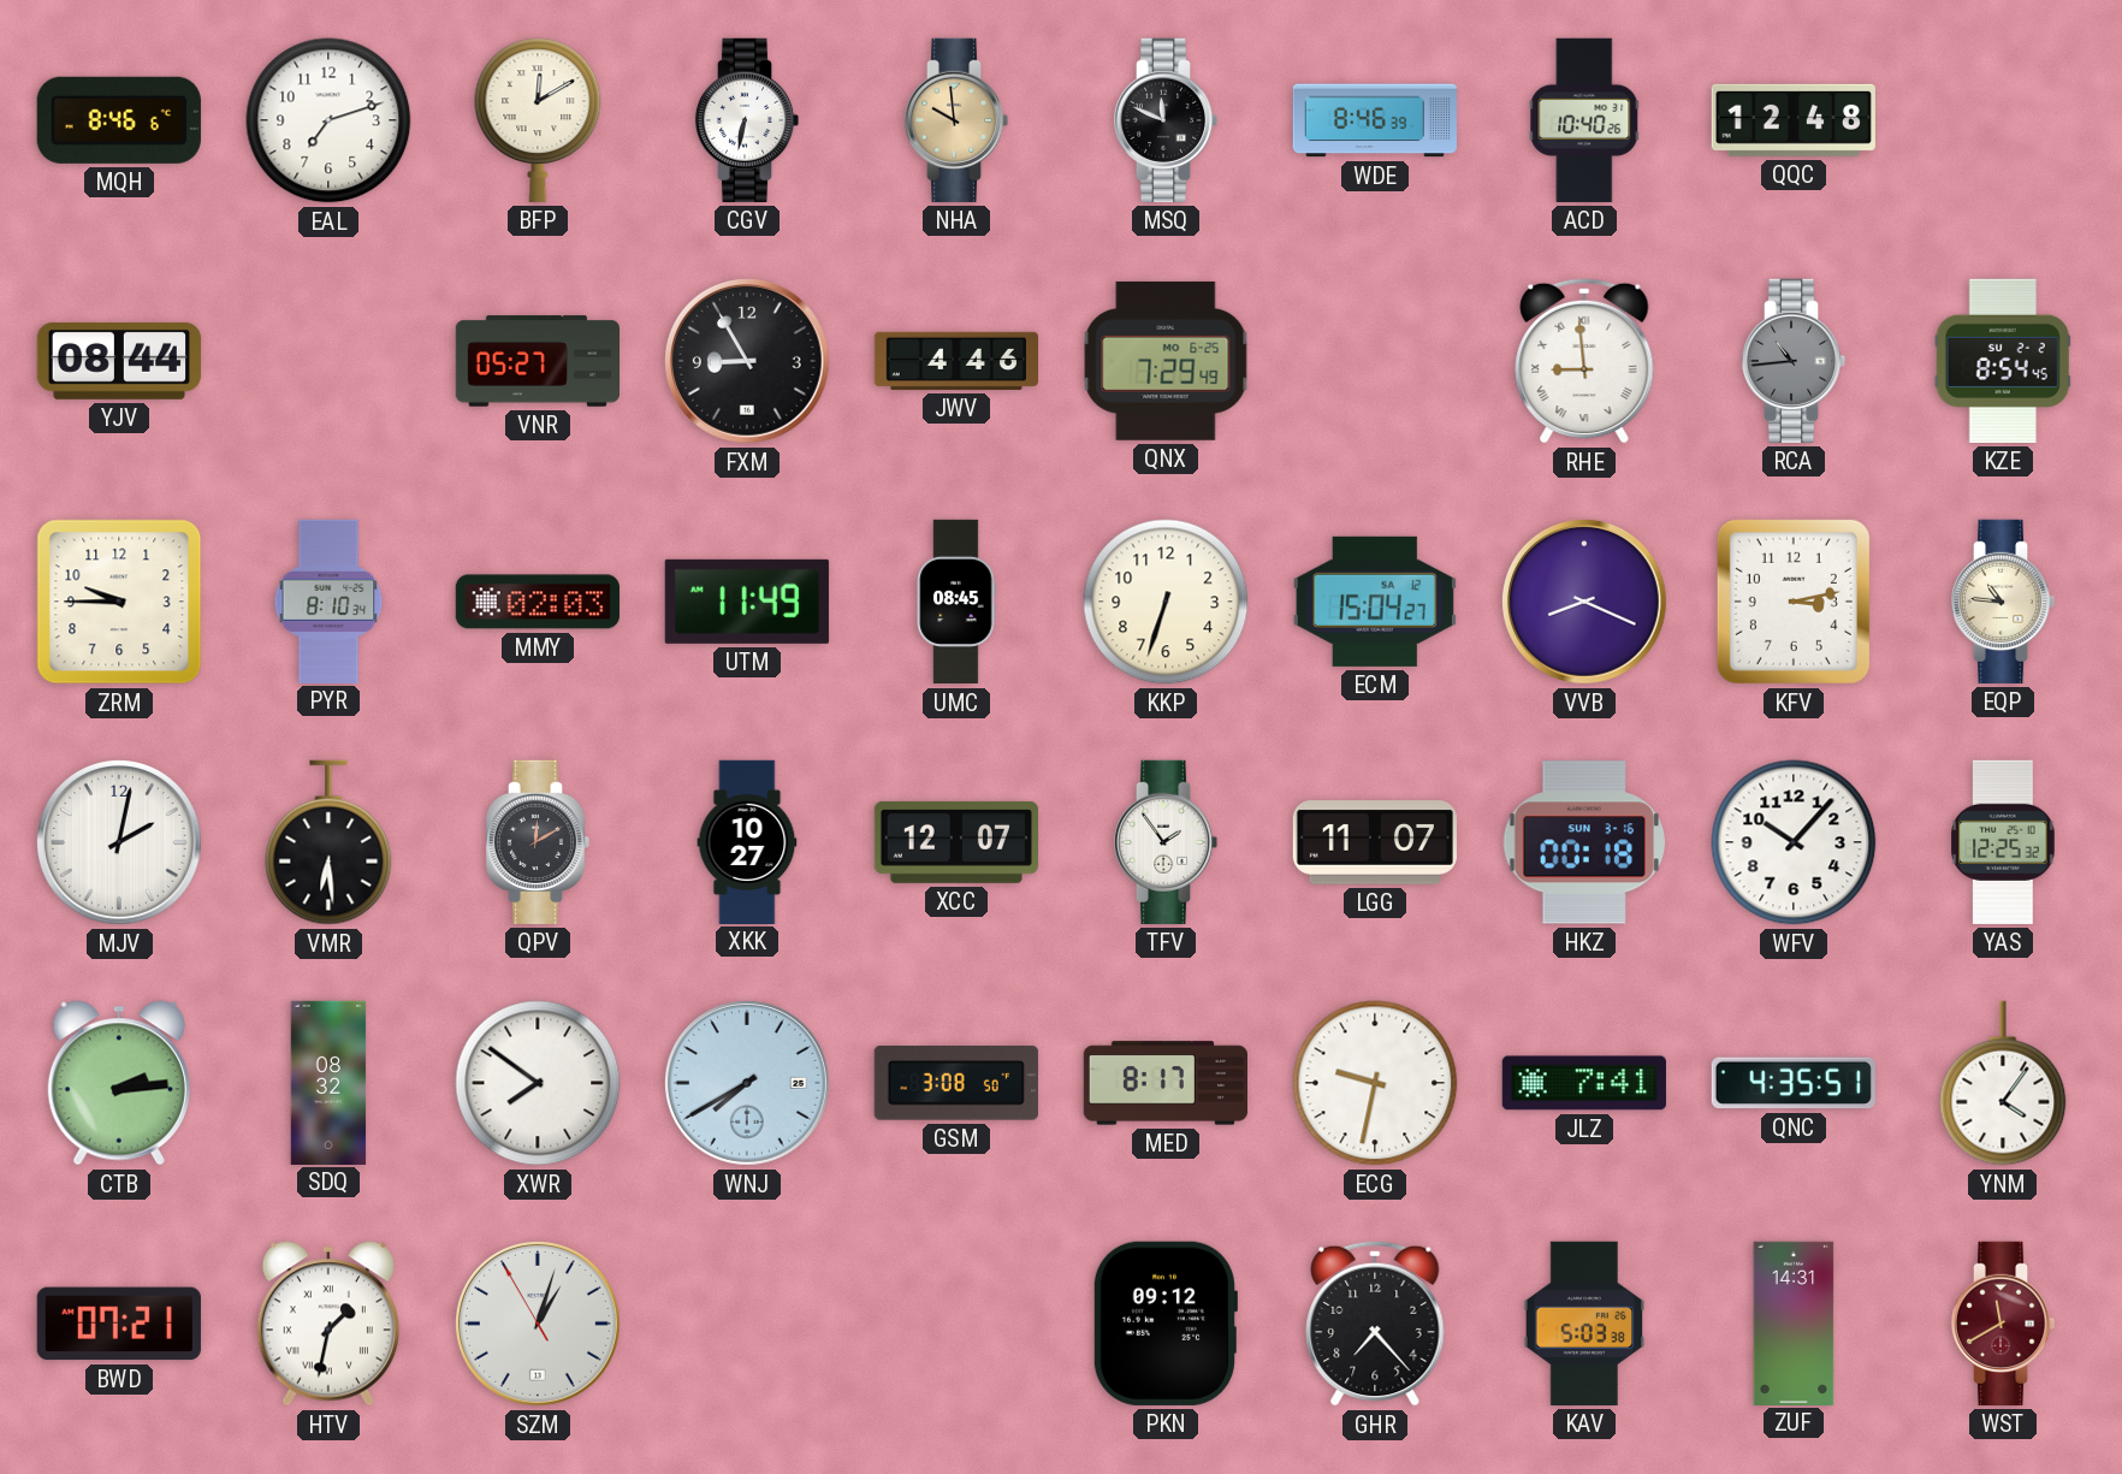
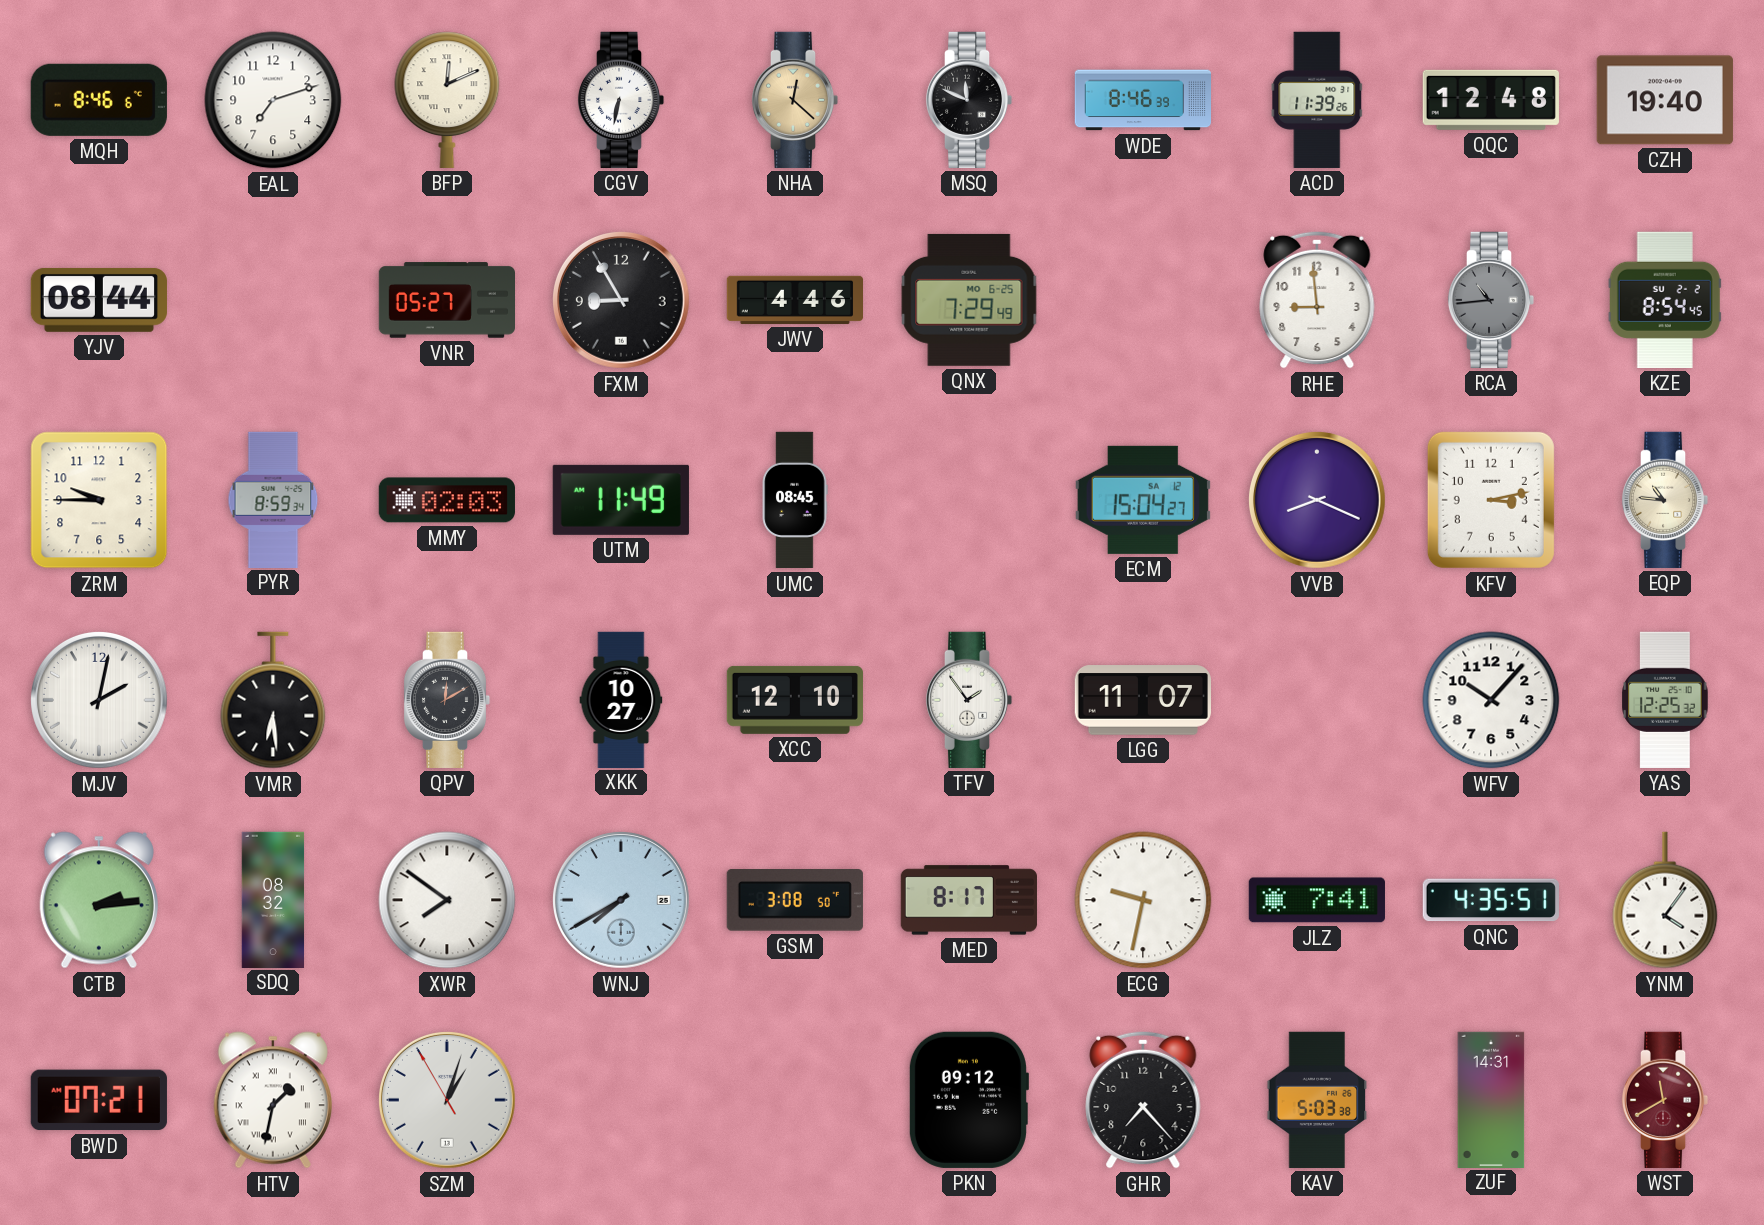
BFP: 12:10 -> 12:11
NHA: 9:59 -> 12:22
ACD: 10:40 -> 11:39
CZH: none -> 19:40
RHE numerals: Roman -> Arabic
PYR: 8:10 -> 8:59
KKP: 6:33 -> none
XCC: 12:07 -> 12:10
HKZ: 00:18 -> none
